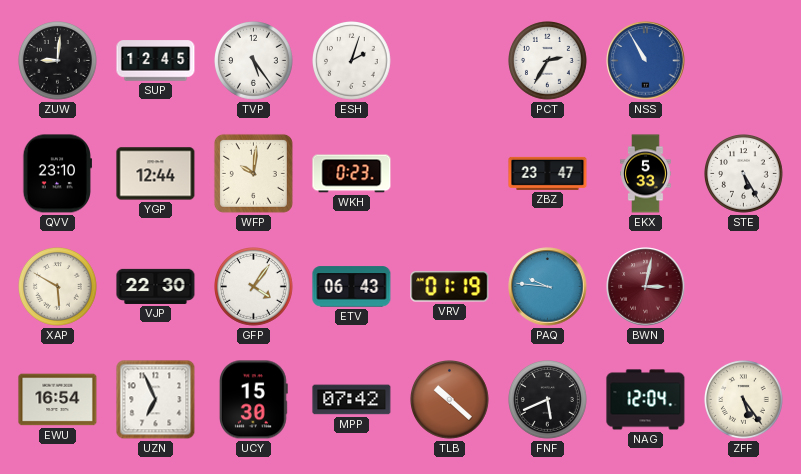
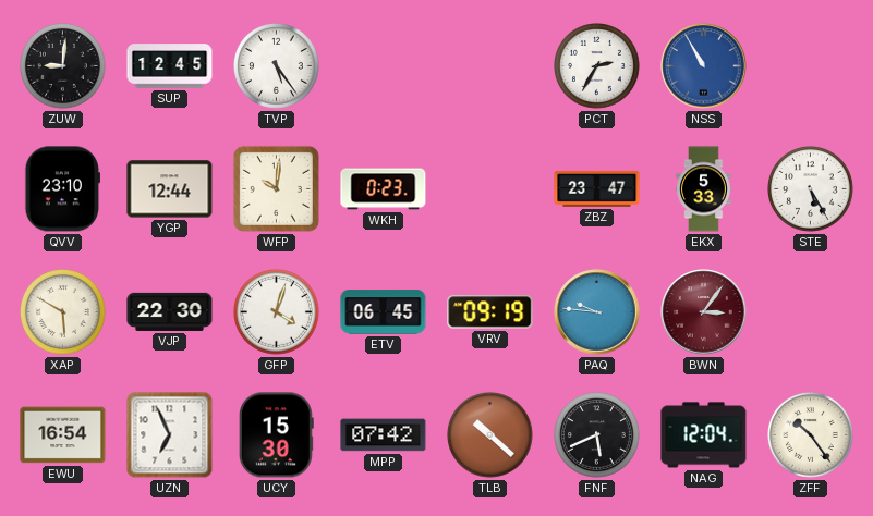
ESH: 2:03 -> none
GFP: 4:06 -> 4:03
ETV: 06:43 -> 06:45
VRV: 01:19 -> 09:19
BWN: 3:02 -> 3:06
ZFF: 5:24 -> 10:24
